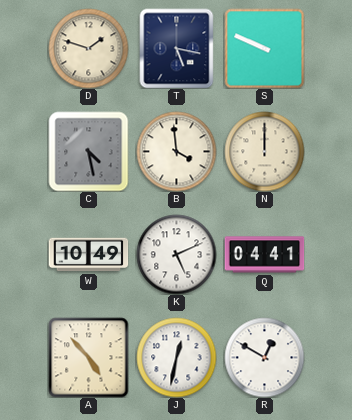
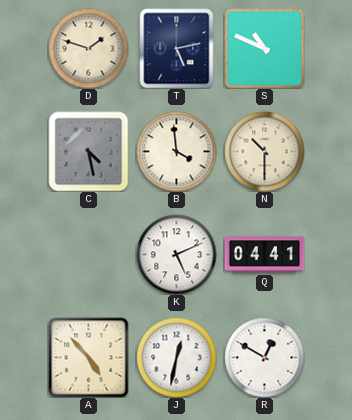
T: 5:17 -> 5:13
S: 9:49 -> 10:49
N: 12:00 -> 10:30
W: 10:49 -> none
